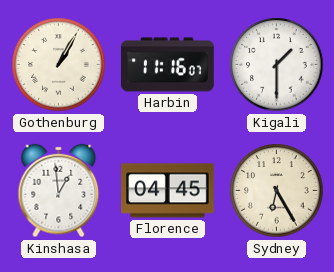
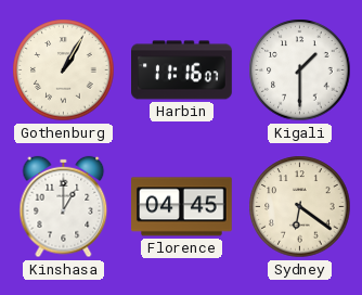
Kinshasa: 12:59 -> 1:00
Sydney: 6:25 -> 6:21
